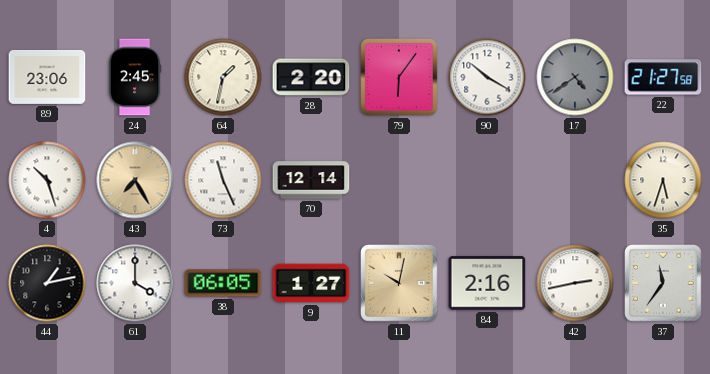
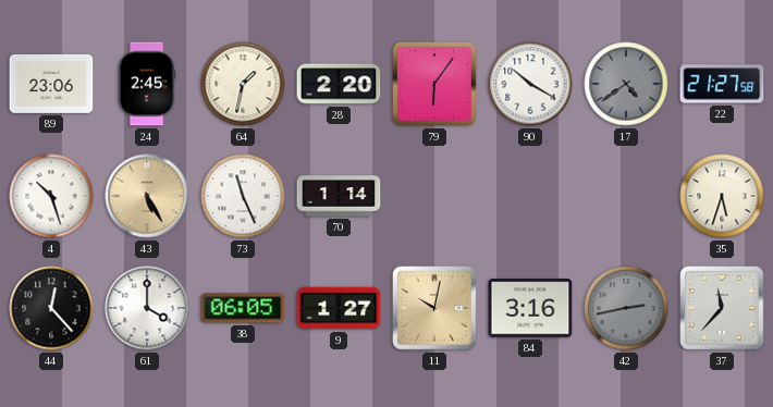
43: 7:25 -> 5:25
70: 12:14 -> 1:14
44: 1:13 -> 12:23
84: 2:16 -> 3:16
42 dial: white -> grey
37: 11:36 -> 11:37
